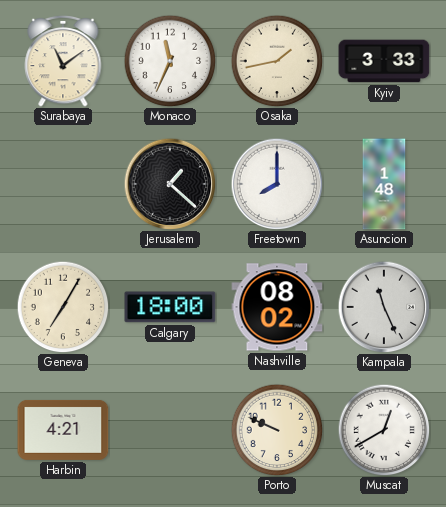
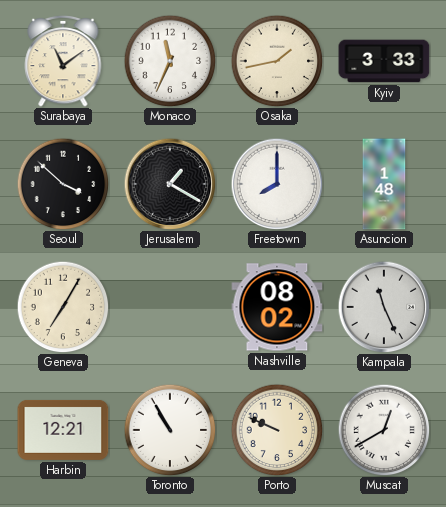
Seoul: none -> 3:52
Jerusalem: 1:22 -> 1:20
Calgary: 18:00 -> none
Harbin: 4:21 -> 12:21
Toronto: none -> 10:55
